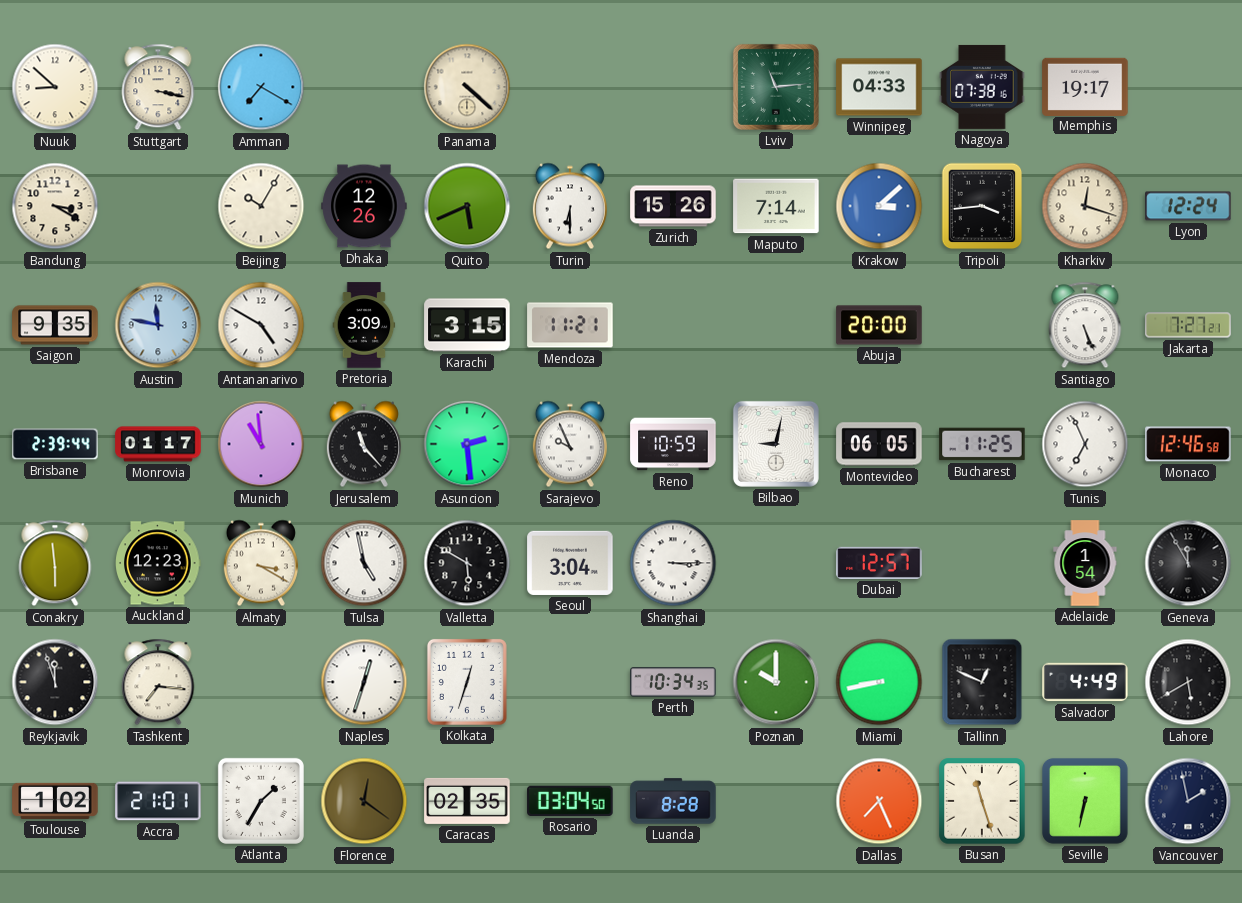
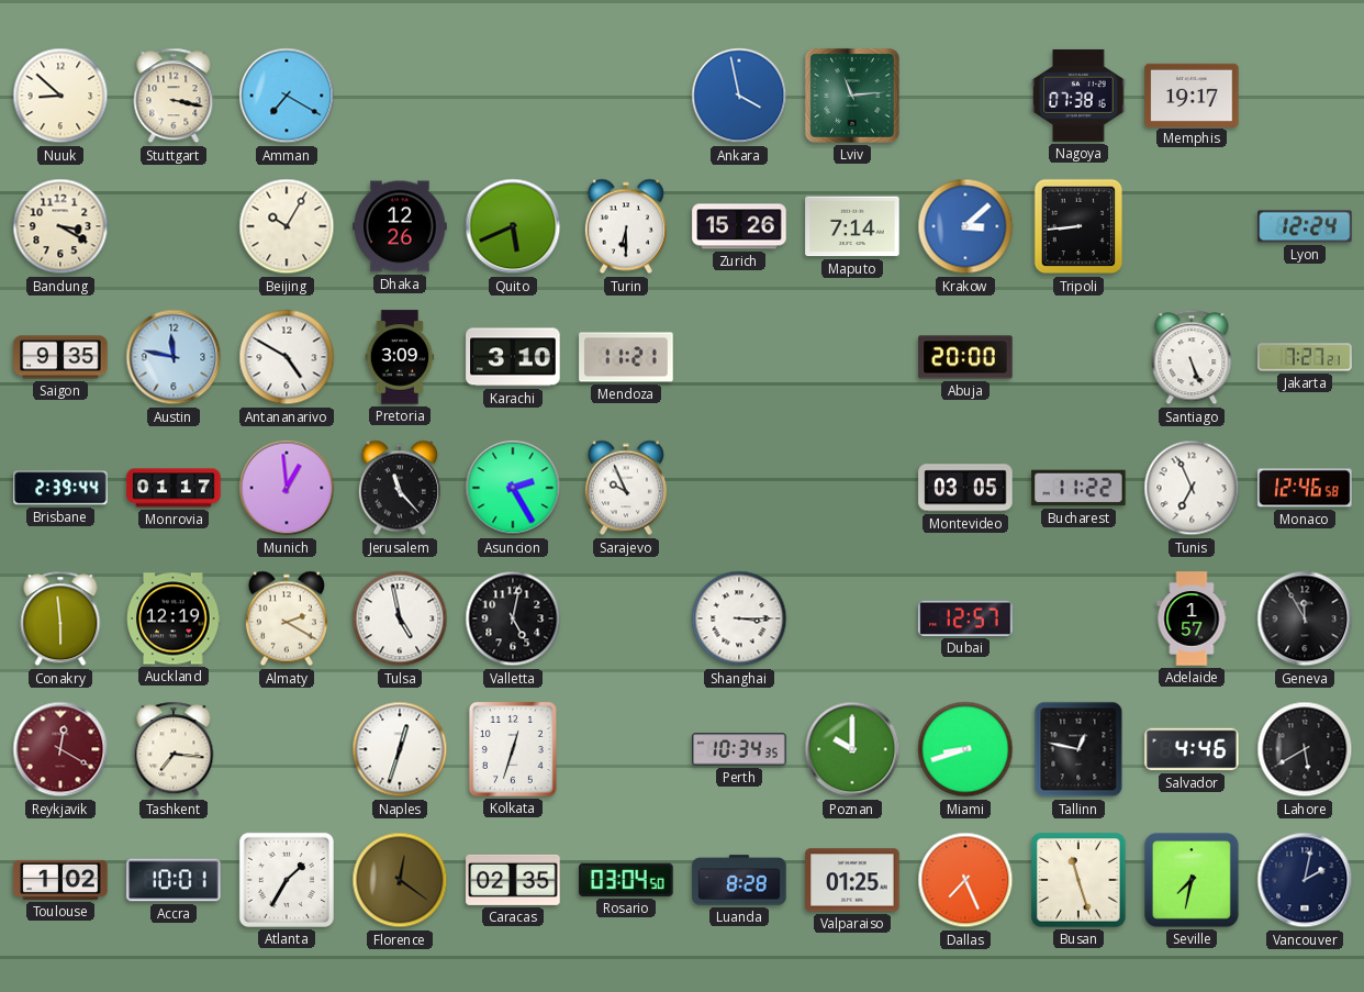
Panama: 4:22 -> none
Ankara: none -> 3:58
Winnipeg: 04:33 -> none
Tripoli: 3:44 -> 8:44
Kharkiv: 12:18 -> none
Karachi: 3:15 -> 3:10
Munich: 10:59 -> 12:59
Asuncion: 2:29 -> 2:25
Reno: 10:59 -> none
Bilbao: 9:02 -> none
Montevideo: 06:05 -> 03:05
Bucharest: 11:25 -> 11:22
Auckland: 12:23 -> 12:19
Almaty: 3:20 -> 2:20
Valletta: 5:50 -> 5:02
Seoul: 3:04 -> none
Adelaide: 1:54 -> 1:57
Reykjavik: 11:57 -> 12:20
Reykjavik dial: black -> burgundy
Miami: 8:43 -> 8:42
Tallinn: 12:49 -> 12:47
Salvador: 4:49 -> 4:46
Accra: 21:01 -> 10:01
Valparaiso: none -> 01:25
Seville: 6:32 -> 7:32
Vancouver: 1:58 -> 2:02
